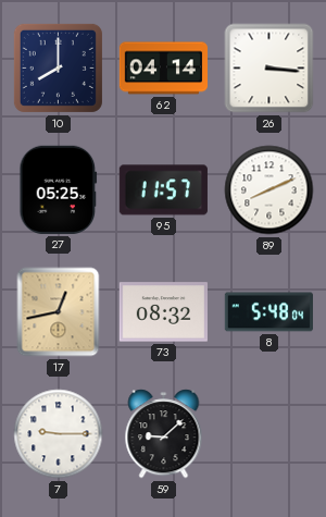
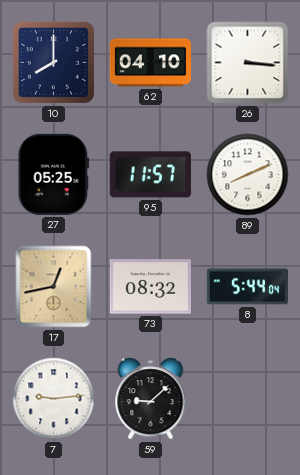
62: 04:14 -> 04:10
8: 5:48 -> 5:44
7: 9:15 -> 9:14
